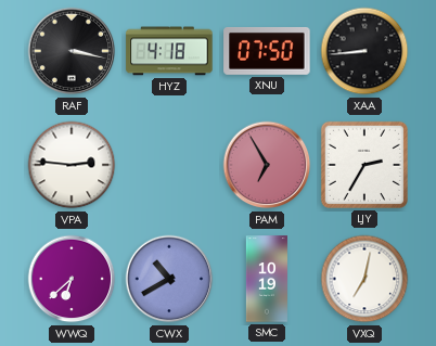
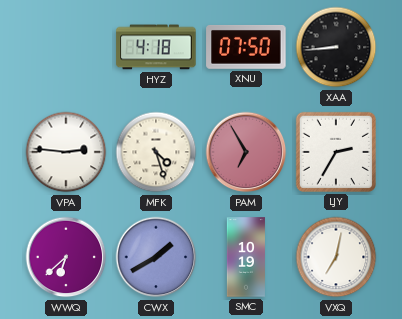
RAF: 3:17 -> none
MFK: none -> 4:27
CWX: 10:40 -> 1:40
